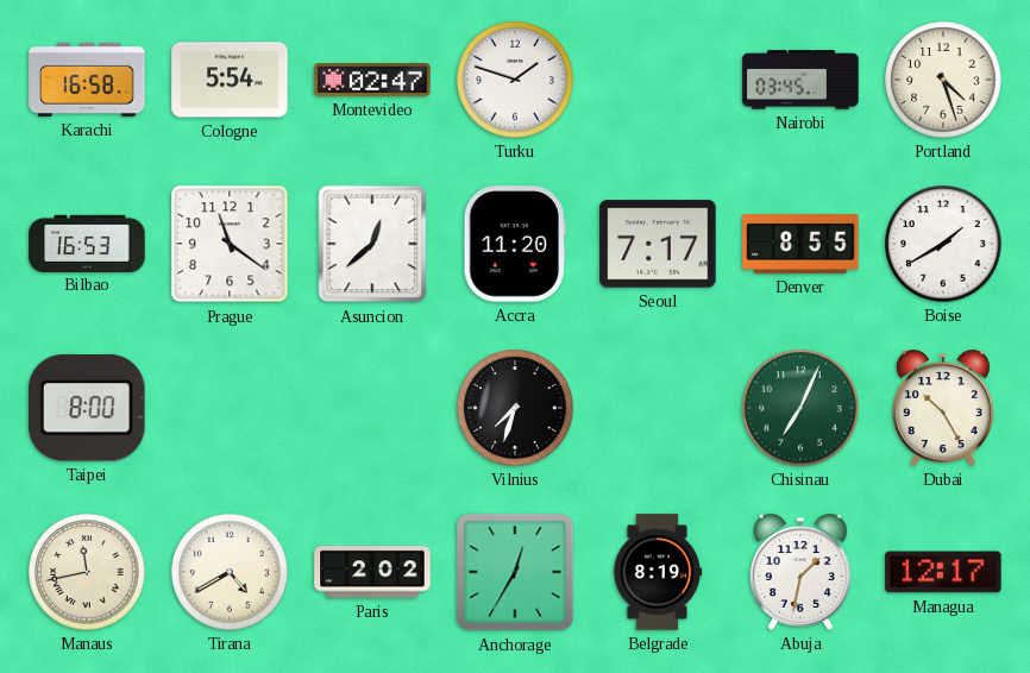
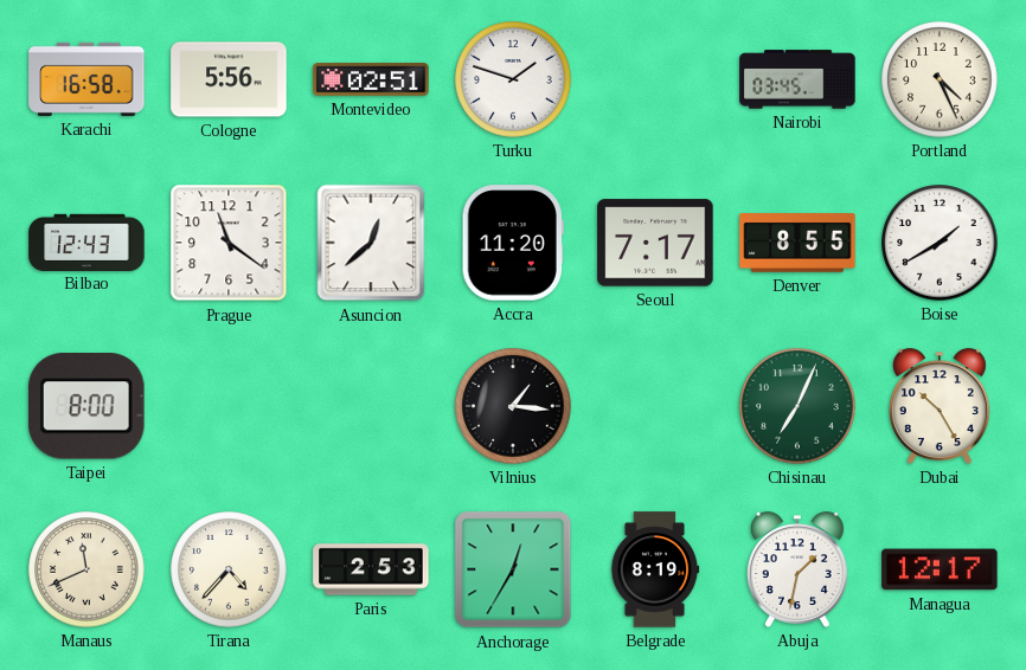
Cologne: 5:54 -> 5:56
Montevideo: 02:47 -> 02:51
Portland: 4:27 -> 4:26
Bilbao: 16:53 -> 12:43
Vilnius: 7:33 -> 1:16
Manaus: 11:43 -> 11:41
Tirana: 4:40 -> 4:37
Paris: 2:02 -> 2:53
